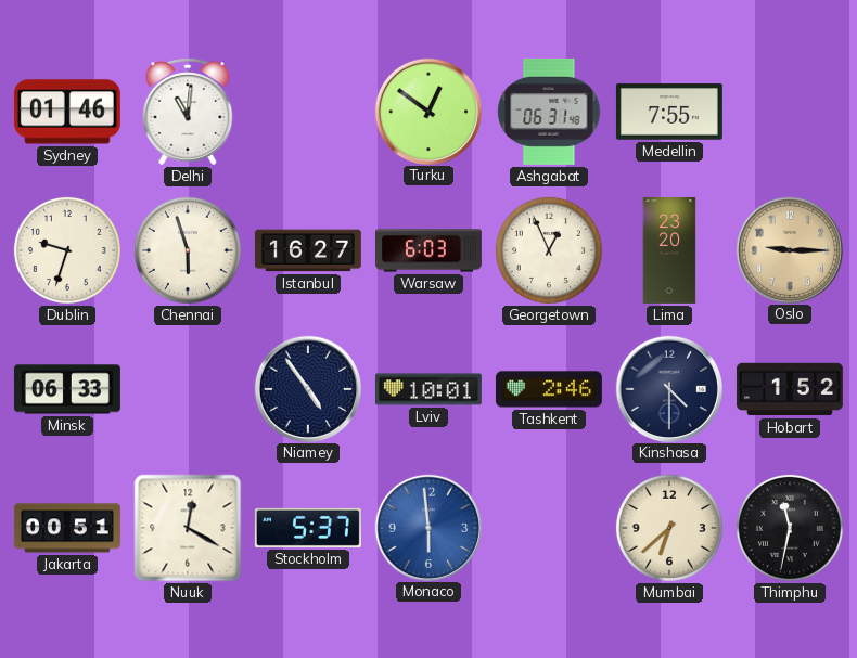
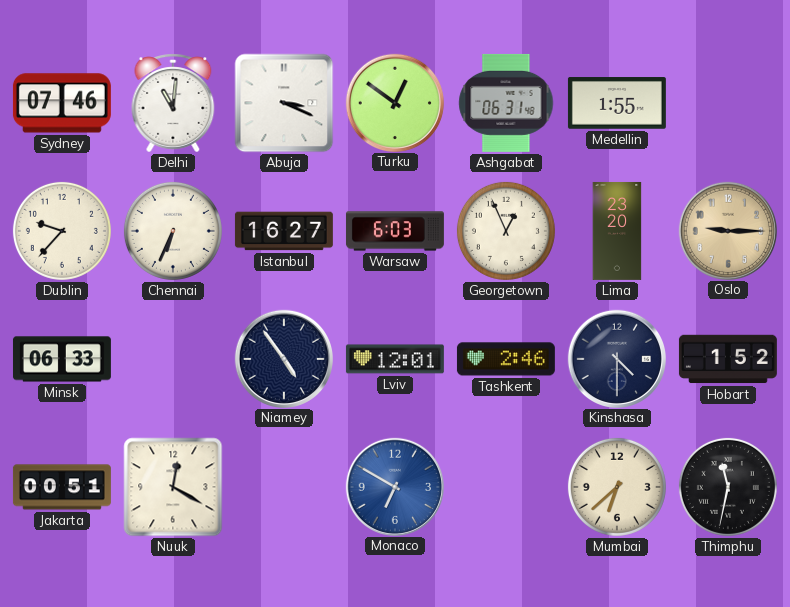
Sydney: 01:46 -> 07:46
Abuja: none -> 3:19
Medellin: 7:55 -> 1:55
Dublin: 9:33 -> 9:37
Chennai: 5:57 -> 6:34
Lviv: 10:01 -> 12:01
Stockholm: 5:37 -> none
Monaco: 5:59 -> 6:50
